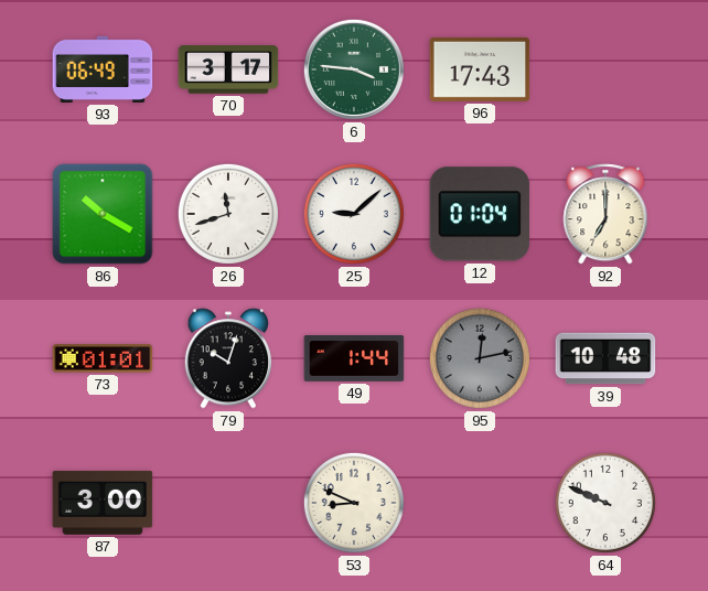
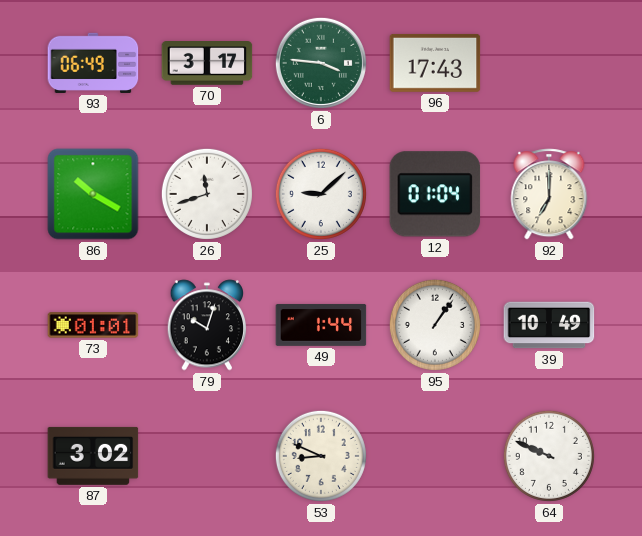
95: 12:13 -> 1:06
95 dial: grey -> white
39: 10:48 -> 10:49
87: 3:00 -> 3:02
